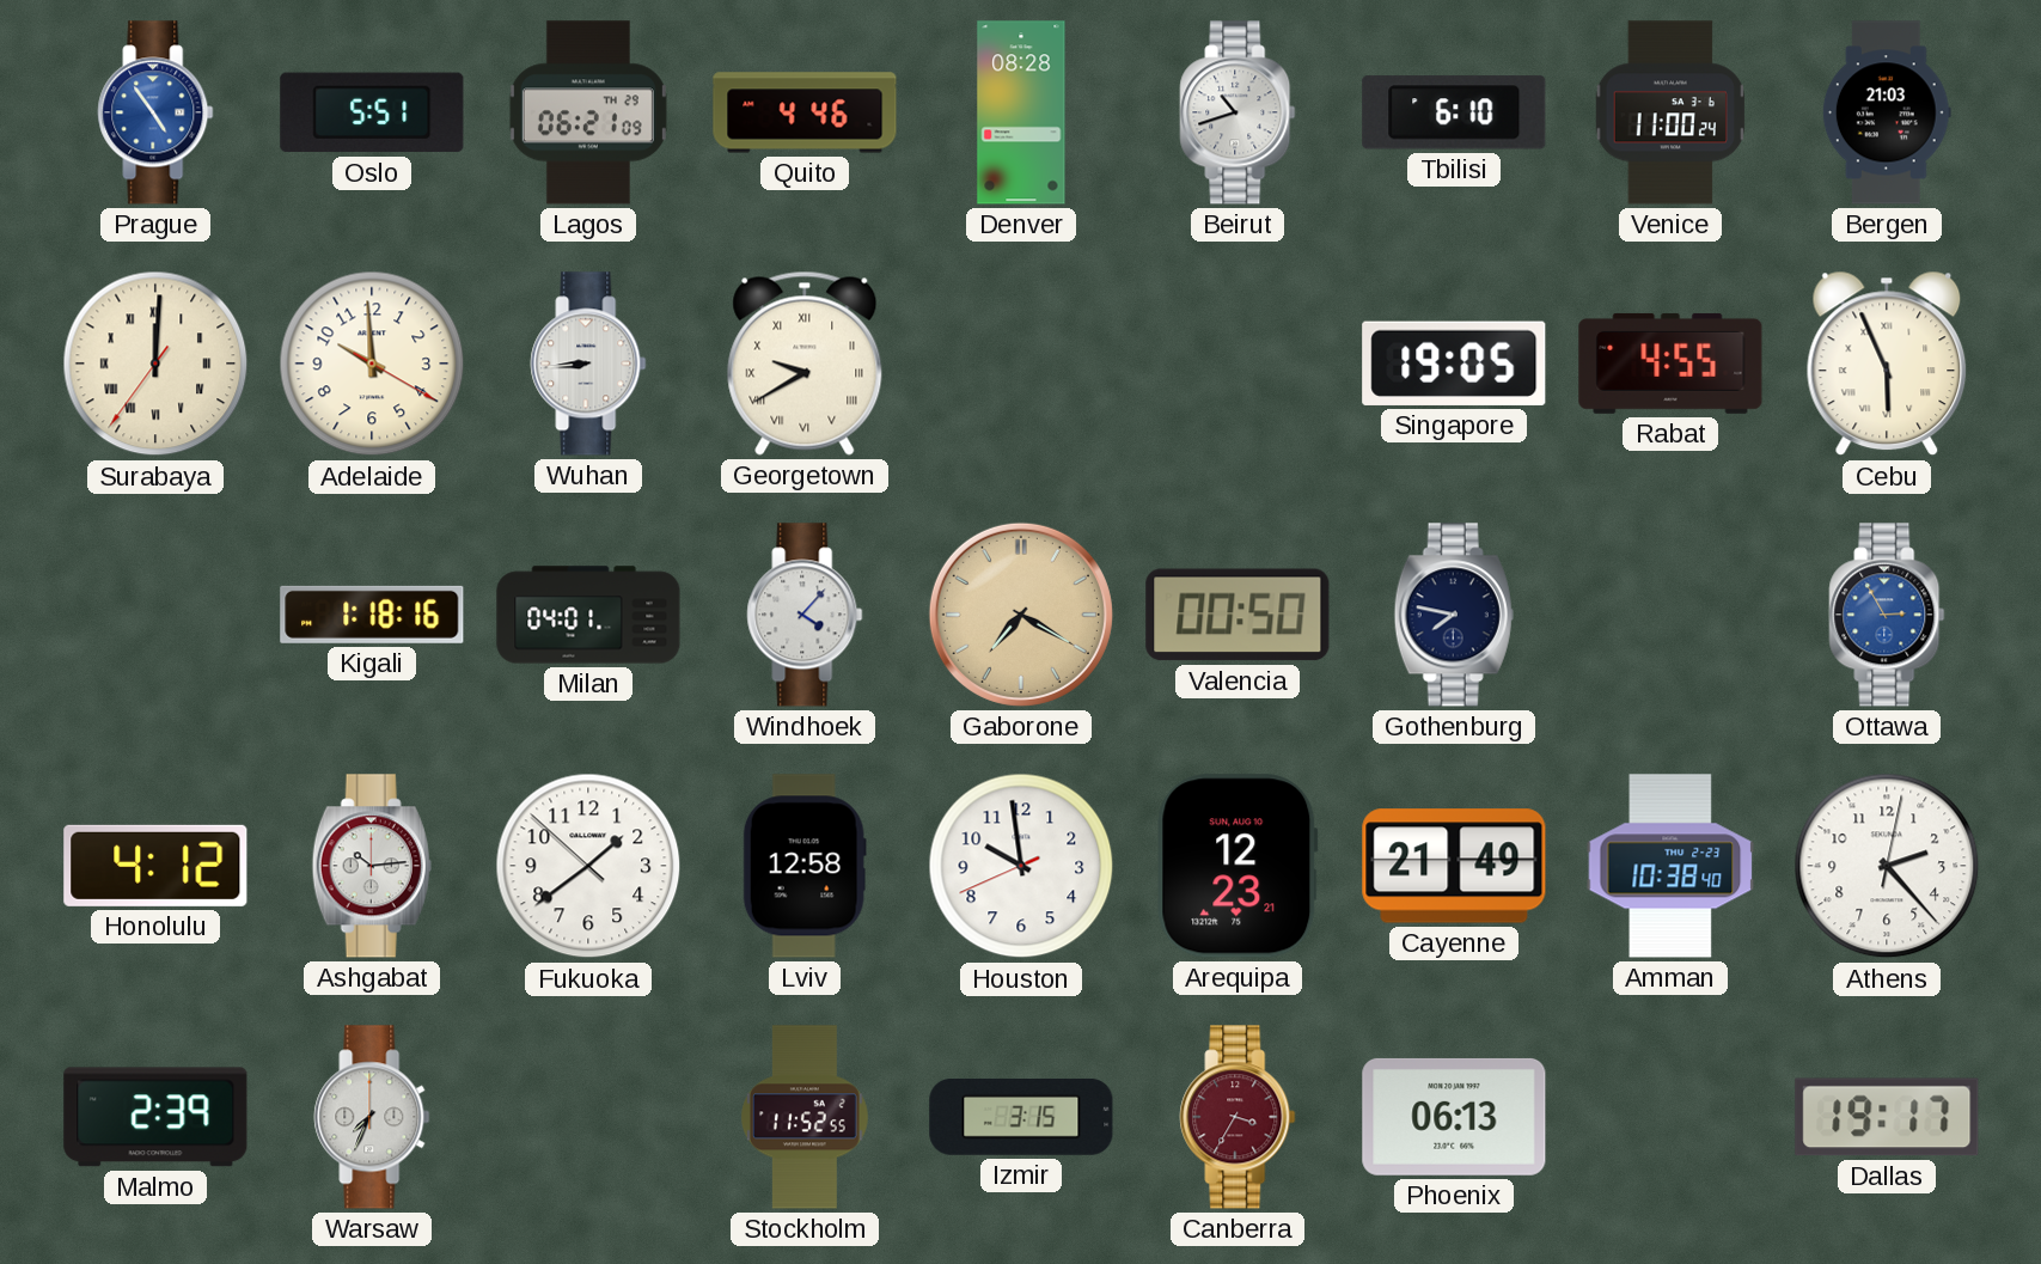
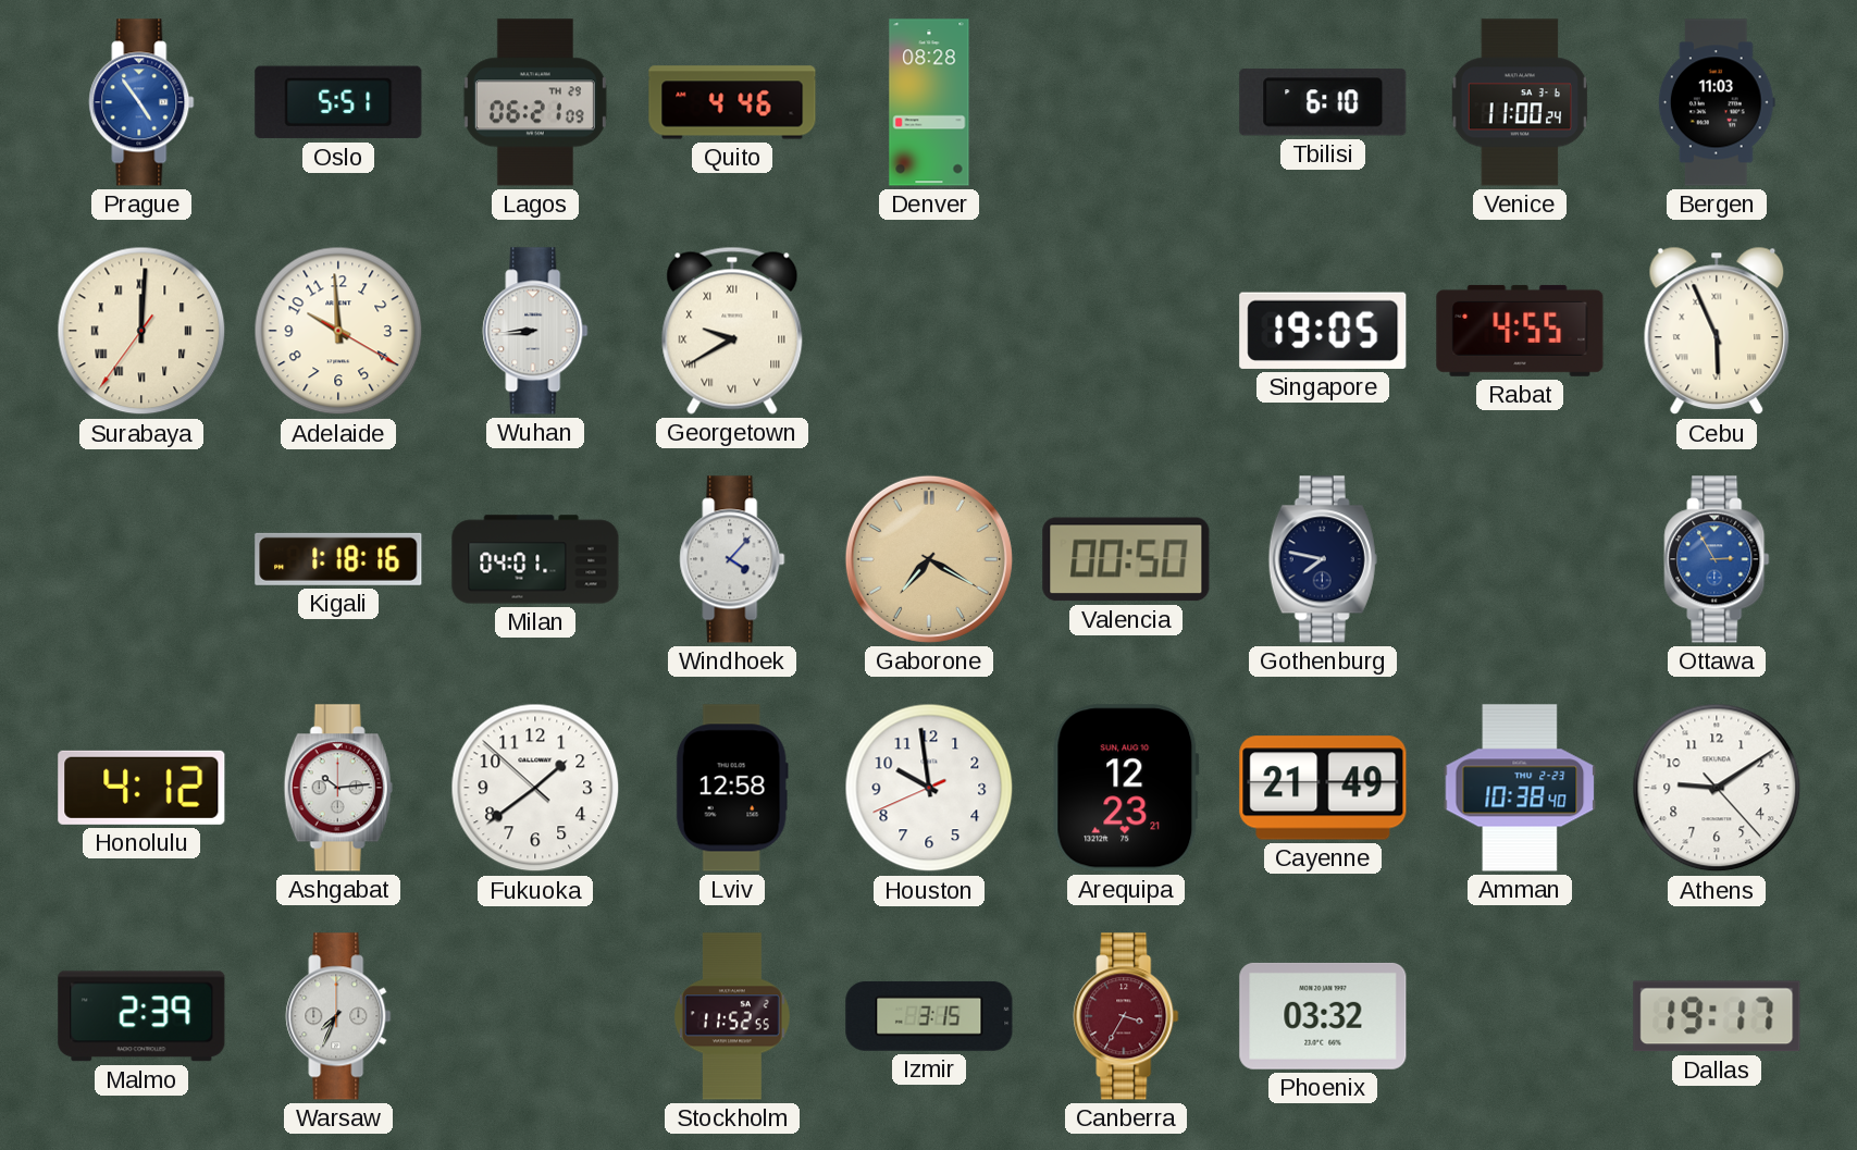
Beirut: 10:42 -> none
Bergen: 21:03 -> 11:03
Athens: 2:23 -> 9:09
Phoenix: 06:13 -> 03:32
